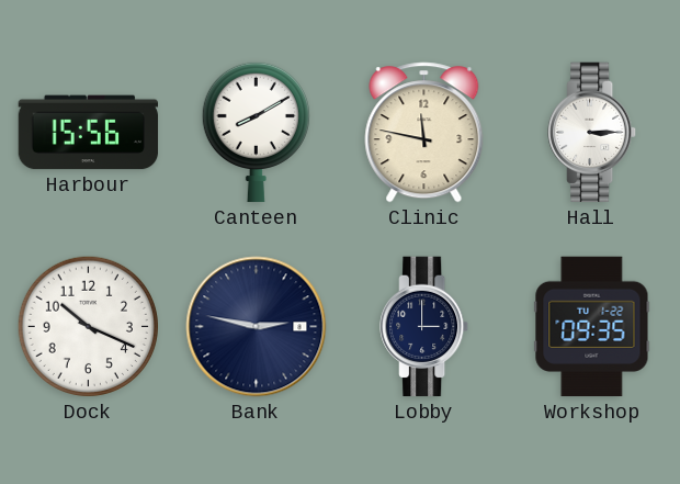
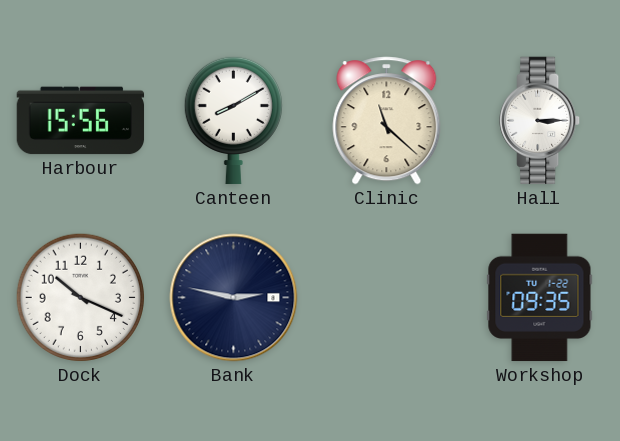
Clinic: 11:47 -> 11:22
Lobby: 3:00 -> none
